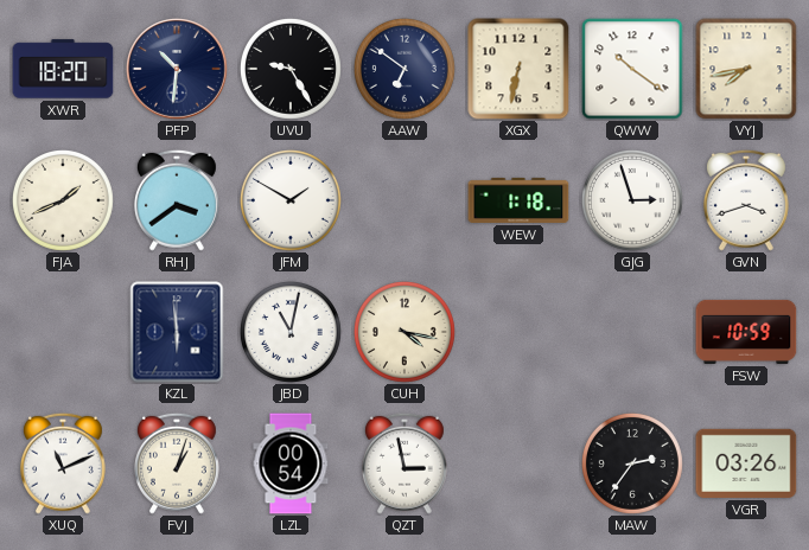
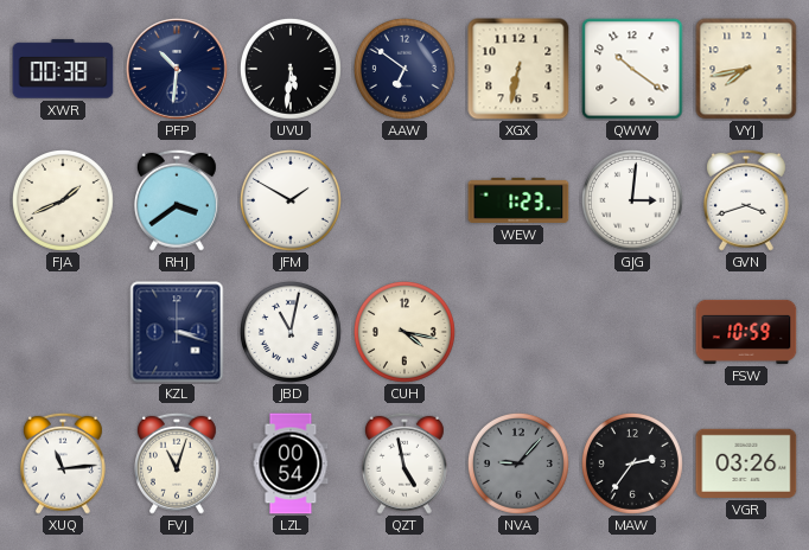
XWR: 18:20 -> 00:38
UVU: 9:25 -> 5:31
WEW: 1:18 -> 1:23
GJG: 2:57 -> 3:01
KZL: 5:59 -> 3:18
XUQ: 11:11 -> 11:14
FVJ: 1:03 -> 11:03
QZT: 2:58 -> 4:58
NVA: none -> 9:07
